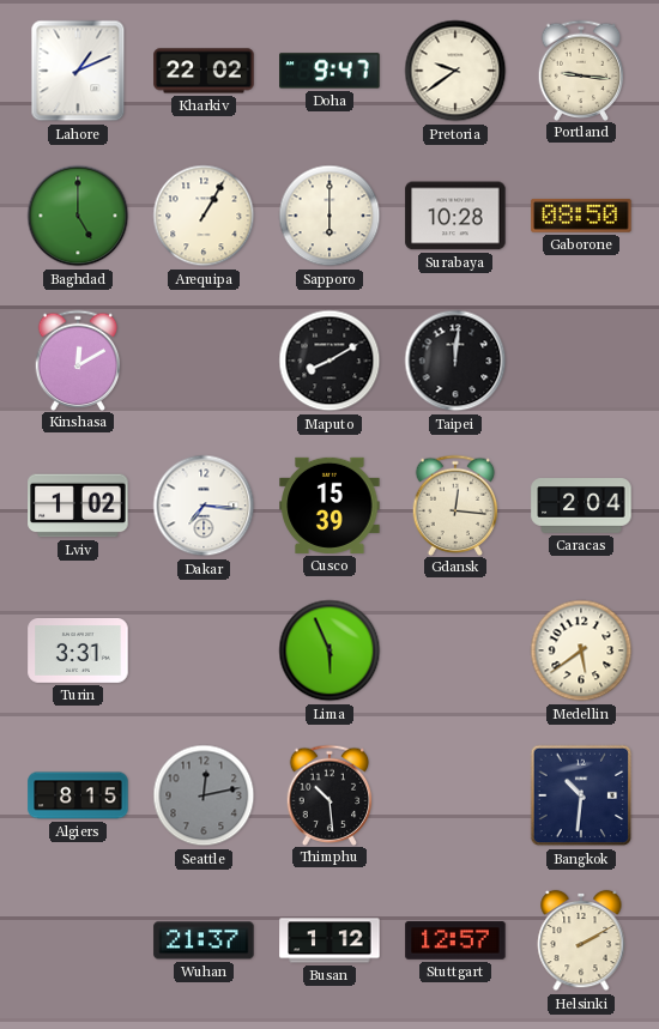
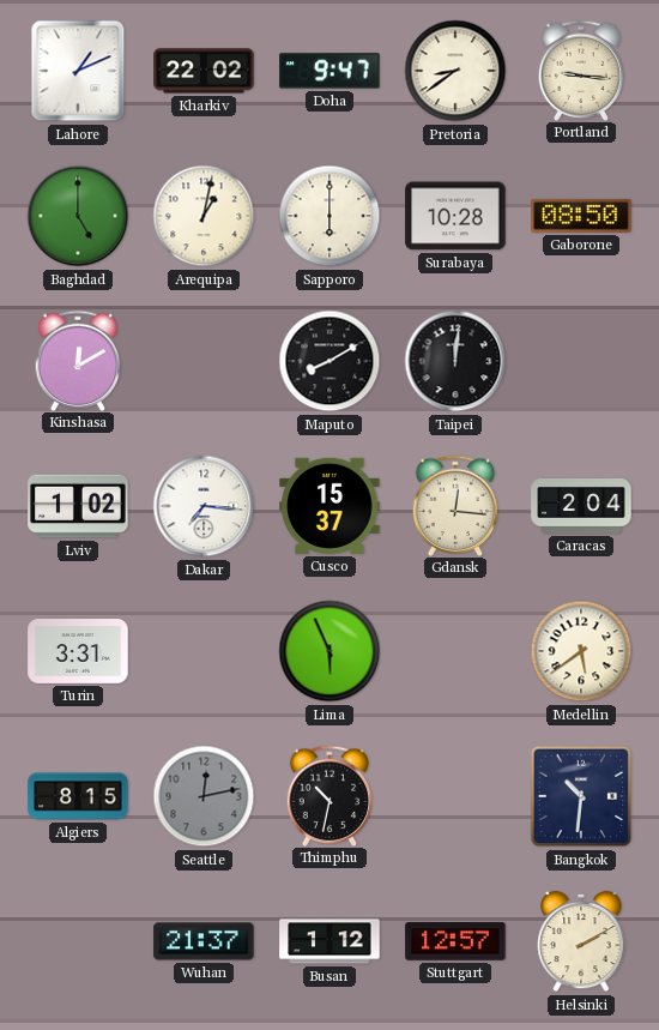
Pretoria: 9:39 -> 8:39
Arequipa: 1:05 -> 1:02
Cusco: 15:39 -> 15:37
Thimphu: 10:29 -> 10:32
